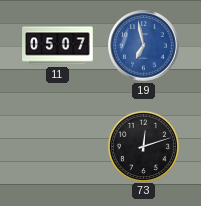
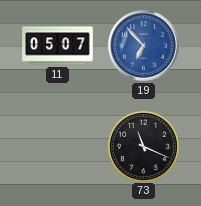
19: 6:58 -> 6:53
73: 12:12 -> 11:19
